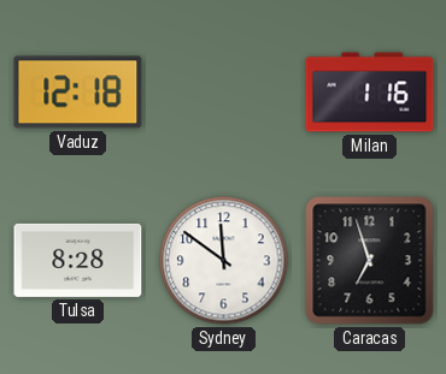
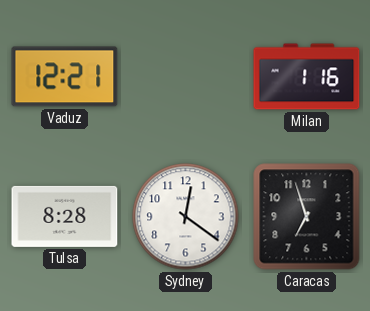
Vaduz: 12:18 -> 12:21
Sydney: 11:51 -> 12:21
